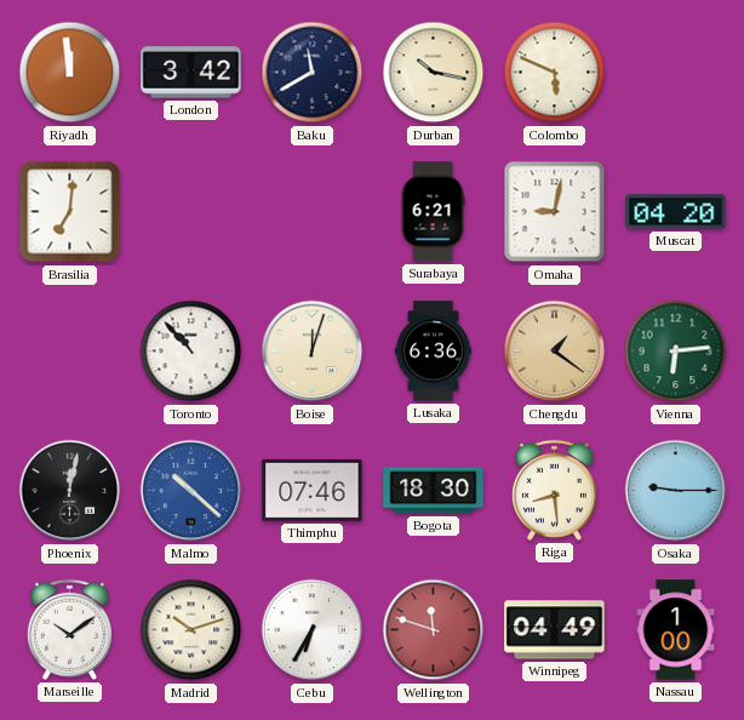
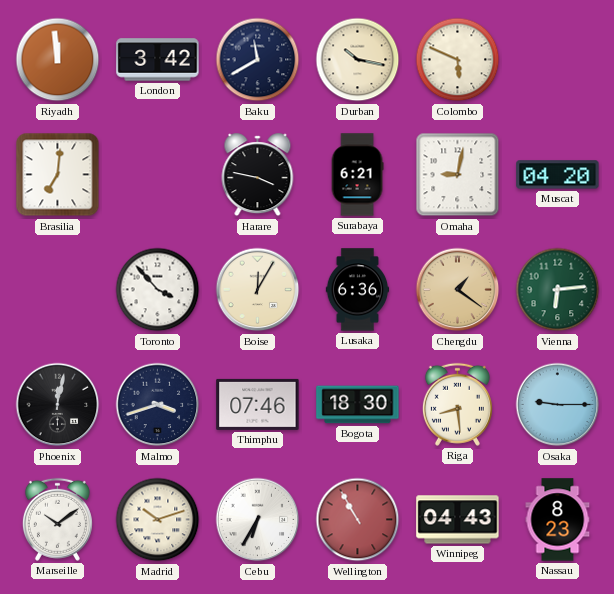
Harare: none -> 3:47
Toronto: 10:53 -> 3:53
Boise: 12:03 -> 12:05
Malmo: 10:22 -> 3:42
Malmo dial: blue -> navy
Wellington: 11:48 -> 10:55
Winnipeg: 04:49 -> 04:43
Nassau: 1:00 -> 8:23
